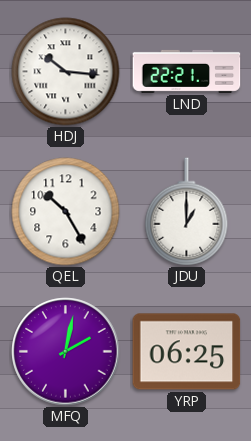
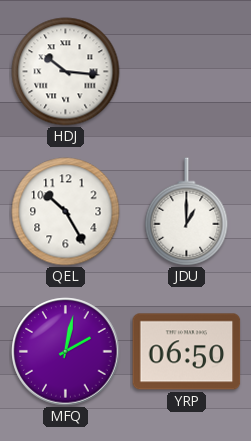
LND: 22:21 -> none
YRP: 06:25 -> 06:50
